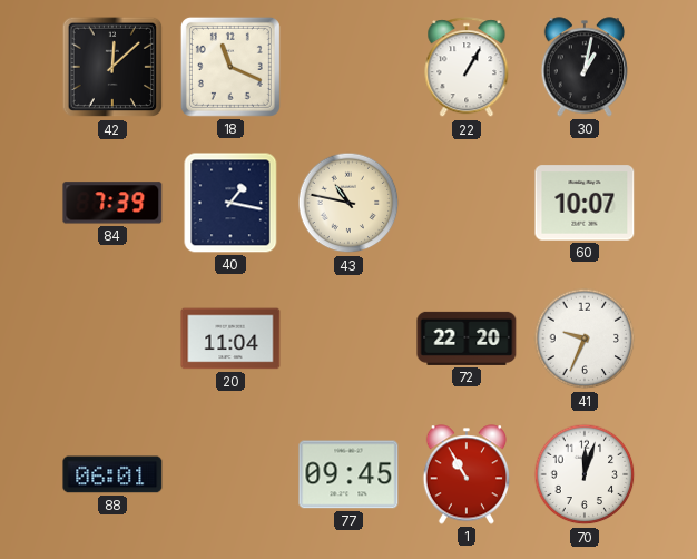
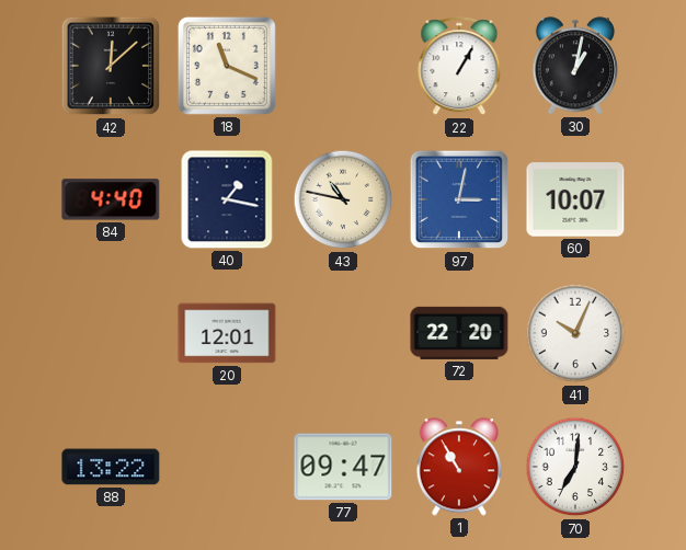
84: 7:39 -> 4:40
97: none -> 3:02
20: 11:04 -> 12:01
41: 9:34 -> 10:04
88: 06:01 -> 13:22
77: 09:45 -> 09:47
70: 12:03 -> 7:01
